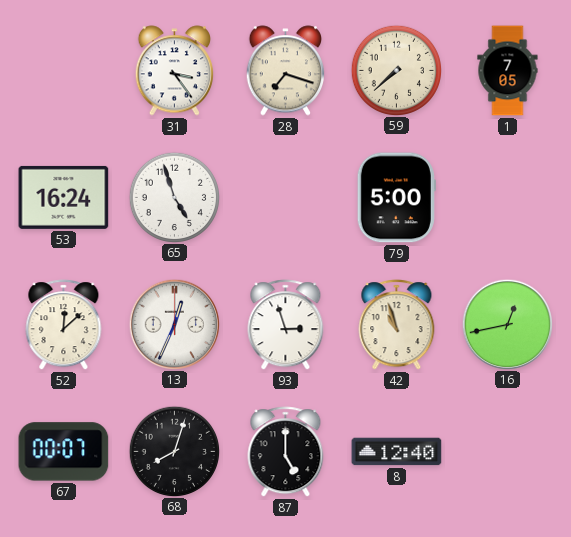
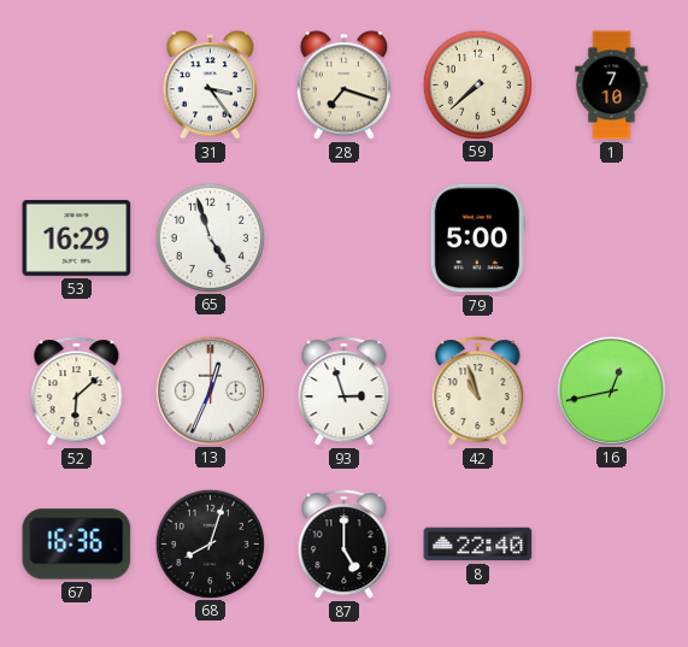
1: 7:05 -> 7:10
53: 16:24 -> 16:29
52: 12:08 -> 6:08
67: 00:07 -> 16:36
8: 12:40 -> 22:40
